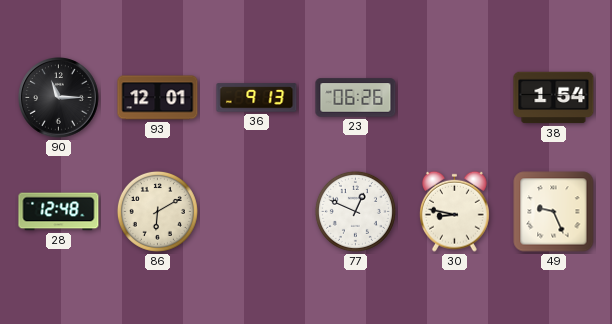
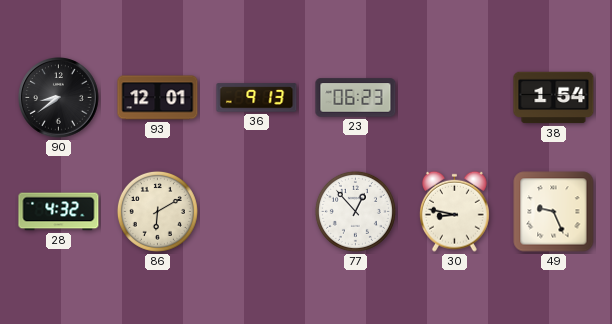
90: 11:15 -> 8:39
23: 06:26 -> 06:23
28: 12:48 -> 4:32
77: 12:49 -> 12:53
